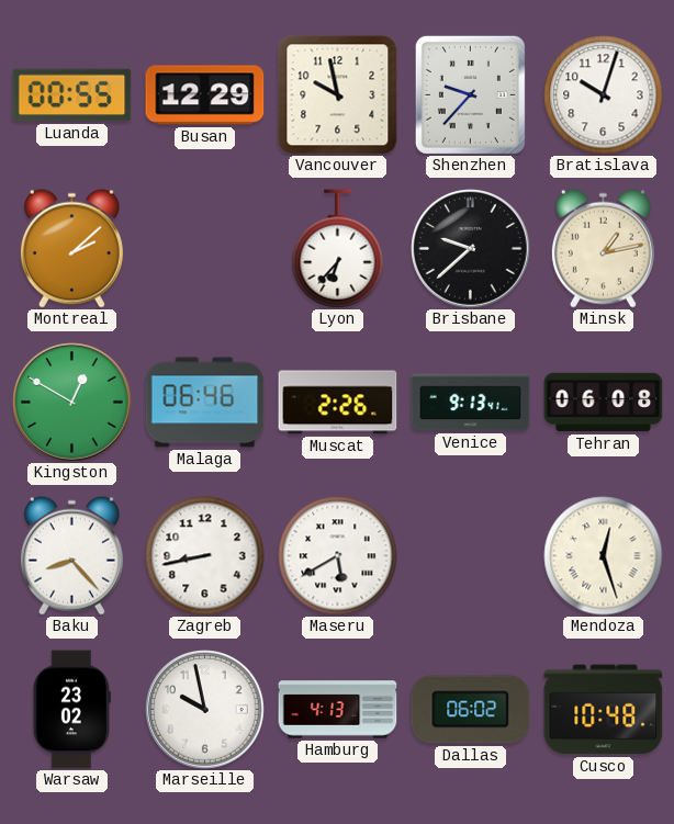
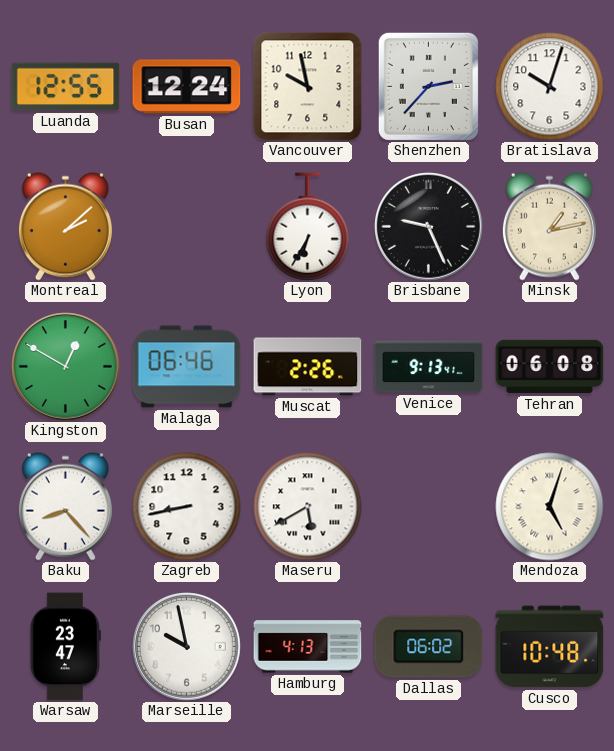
Luanda: 00:55 -> 12:55
Busan: 12:29 -> 12:24
Shenzhen: 9:37 -> 2:37
Lyon: 6:37 -> 6:35
Brisbane: 9:38 -> 9:26
Mendoza: 12:27 -> 5:03
Warsaw: 23:02 -> 23:47
